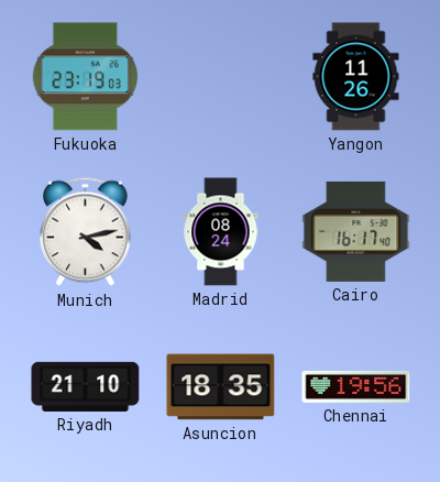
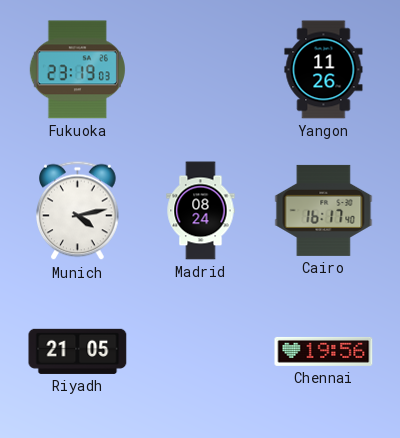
Riyadh: 21:10 -> 21:05
Asuncion: 18:35 -> none
